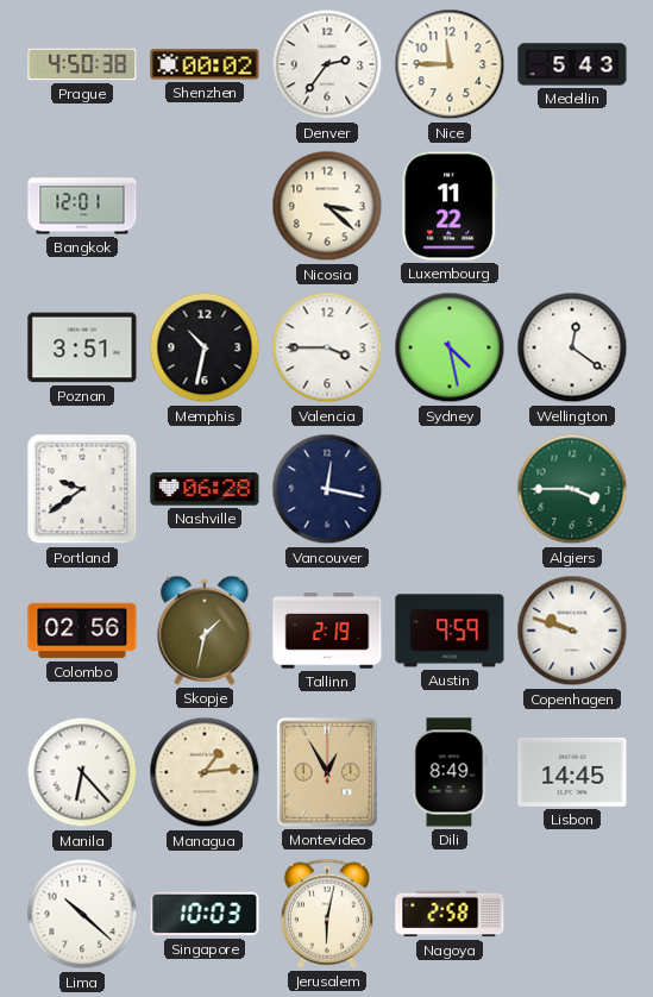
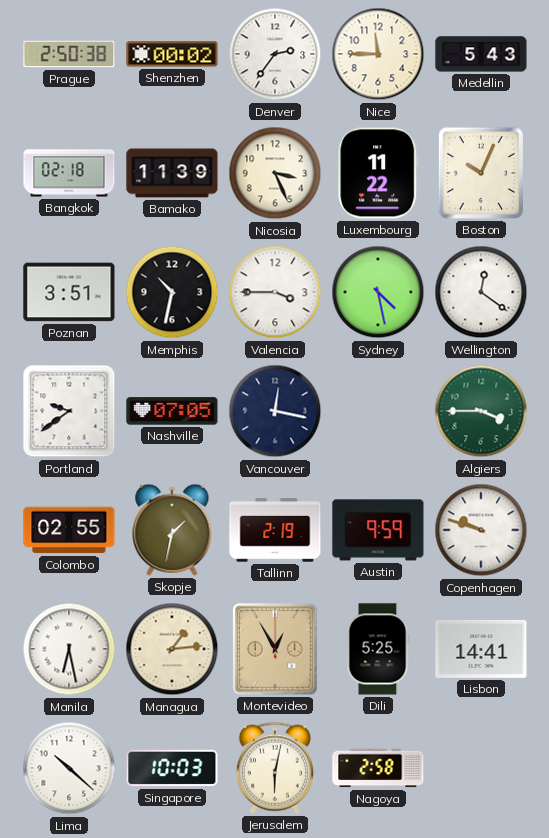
Prague: 4:50 -> 2:50
Bangkok: 12:01 -> 02:18
Bamako: none -> 11:39
Nicosia: 3:22 -> 3:26
Boston: none -> 10:04
Nashville: 06:28 -> 07:05
Colombo: 02:56 -> 02:55
Manila: 6:23 -> 6:28
Dili: 8:49 -> 5:25
Lisbon: 14:45 -> 14:41
